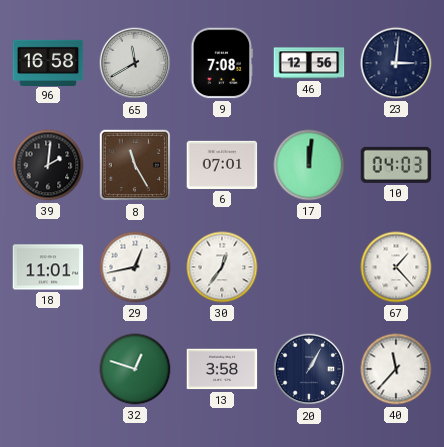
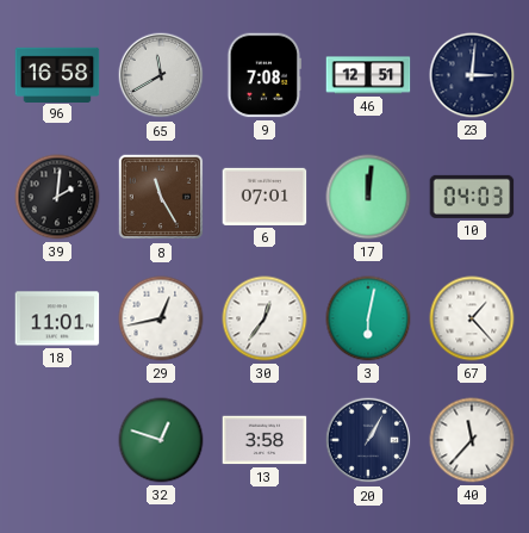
46: 12:56 -> 12:51
3: none -> 6:02
